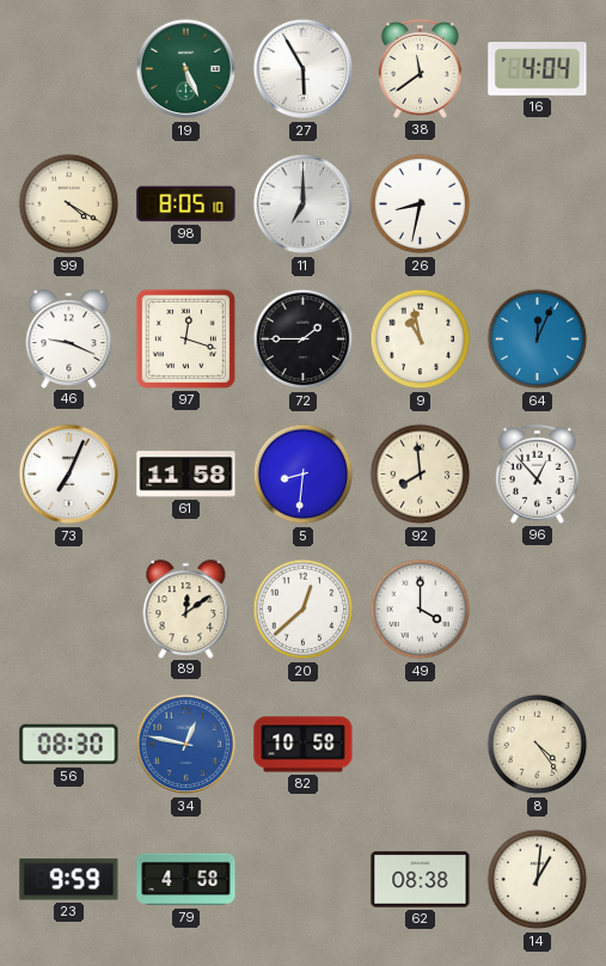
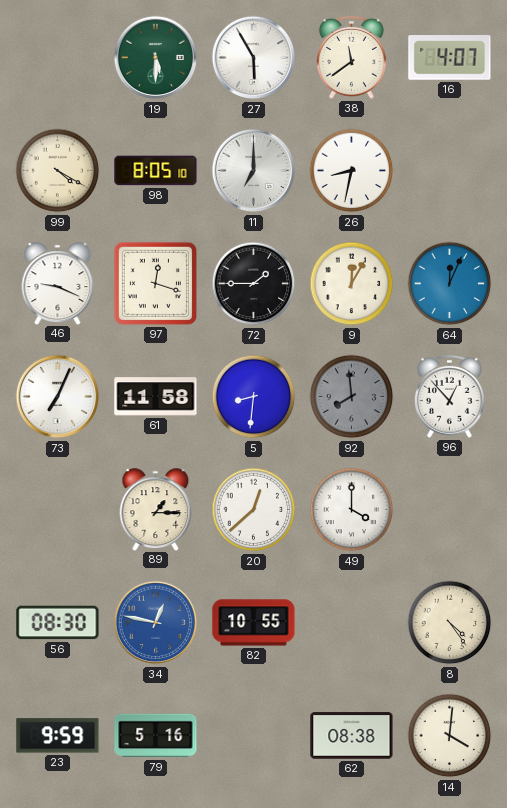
19: 5:26 -> 5:30
16: 4:04 -> 4:07
9: 10:58 -> 12:05
92 dial: cream -> grey
89: 12:09 -> 1:15
82: 10:58 -> 10:55
79: 4:58 -> 5:16
14: 1:01 -> 4:01
